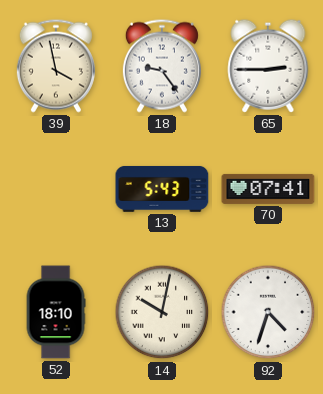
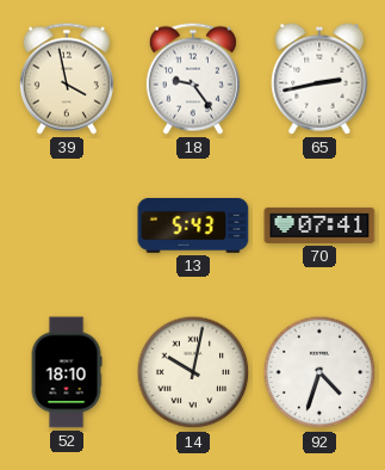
65: 2:45 -> 2:43
